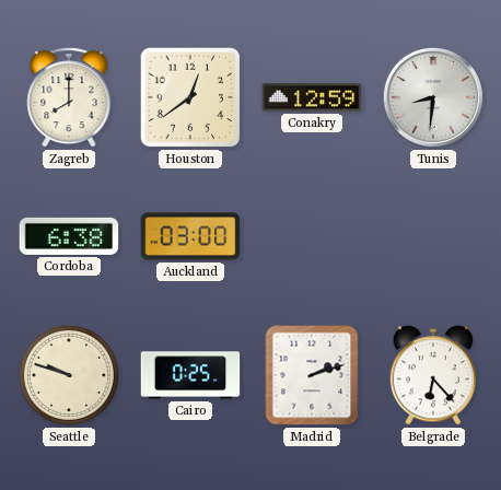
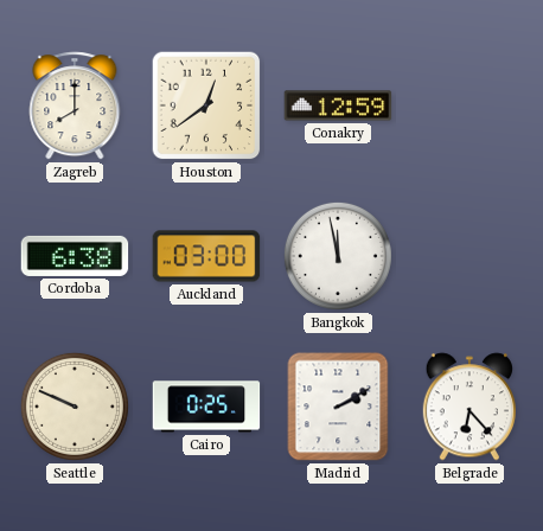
Tunis: 8:31 -> none
Bangkok: none -> 11:58
Seattle: 9:48 -> 9:49
Madrid: 2:12 -> 2:10
